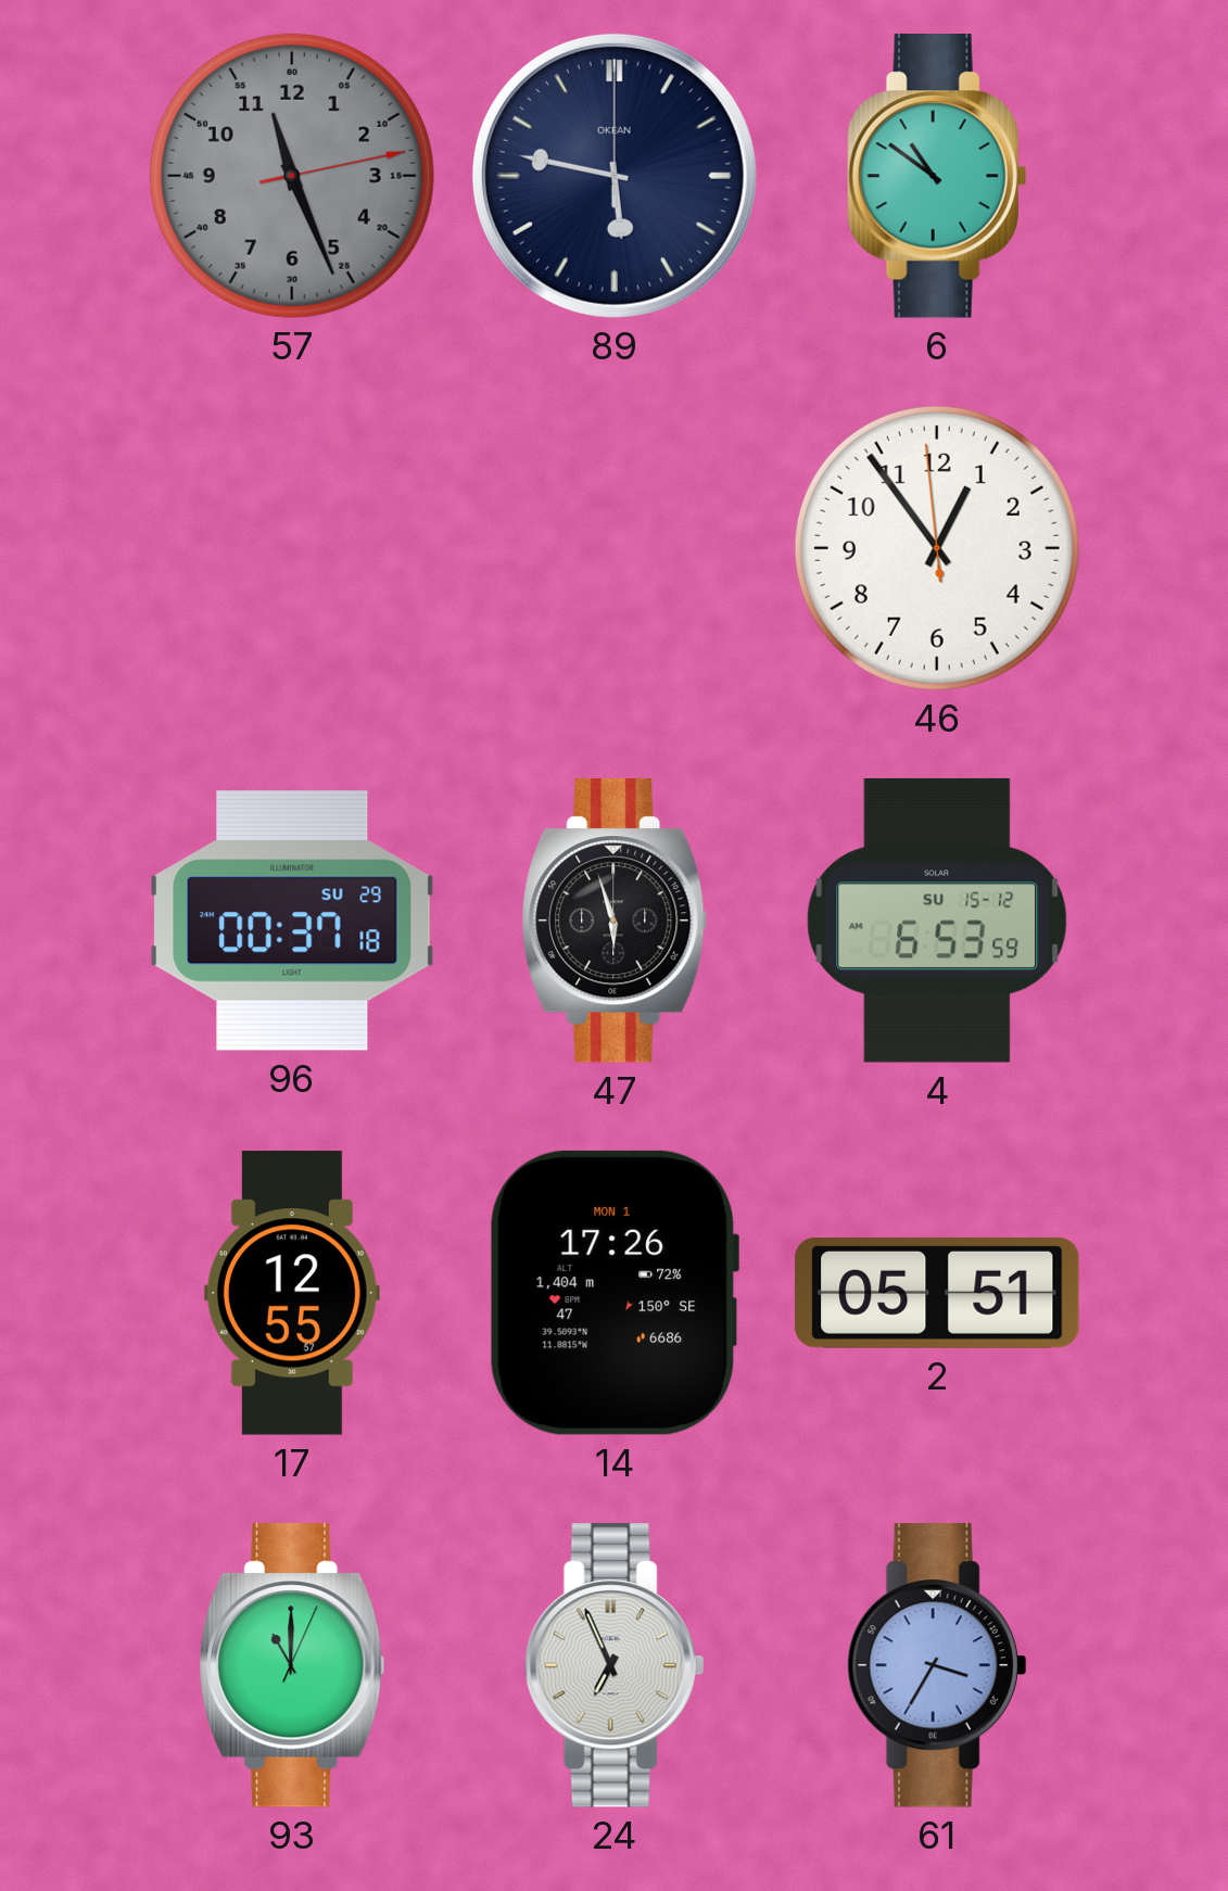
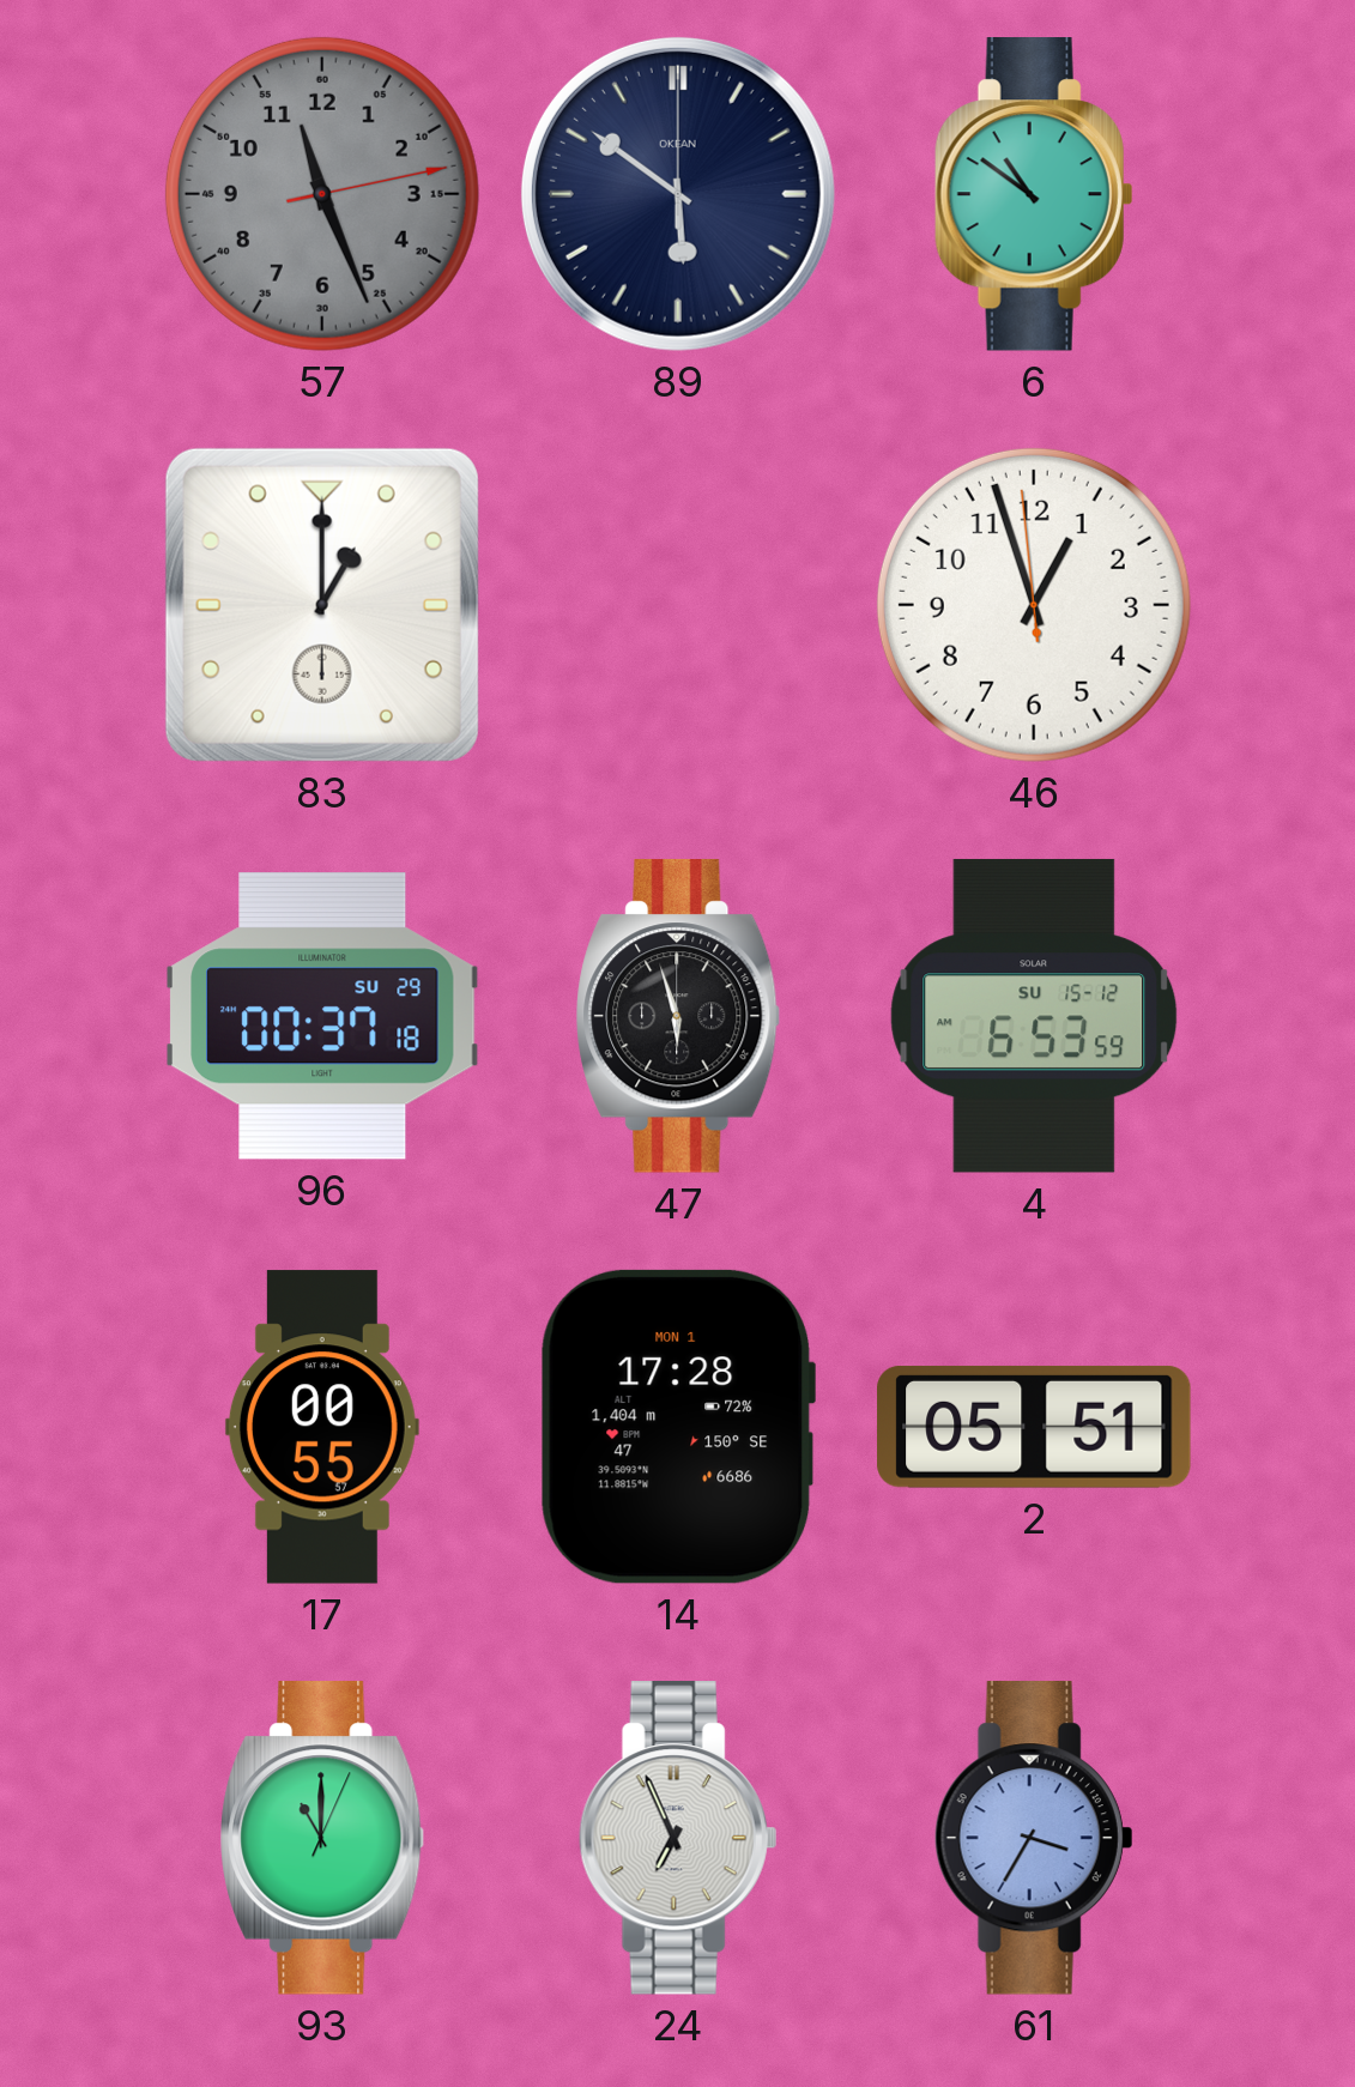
89: 5:47 -> 5:51
83: none -> 1:00
46: 12:53 -> 12:56
17: 12:55 -> 00:55
14: 17:26 -> 17:28
